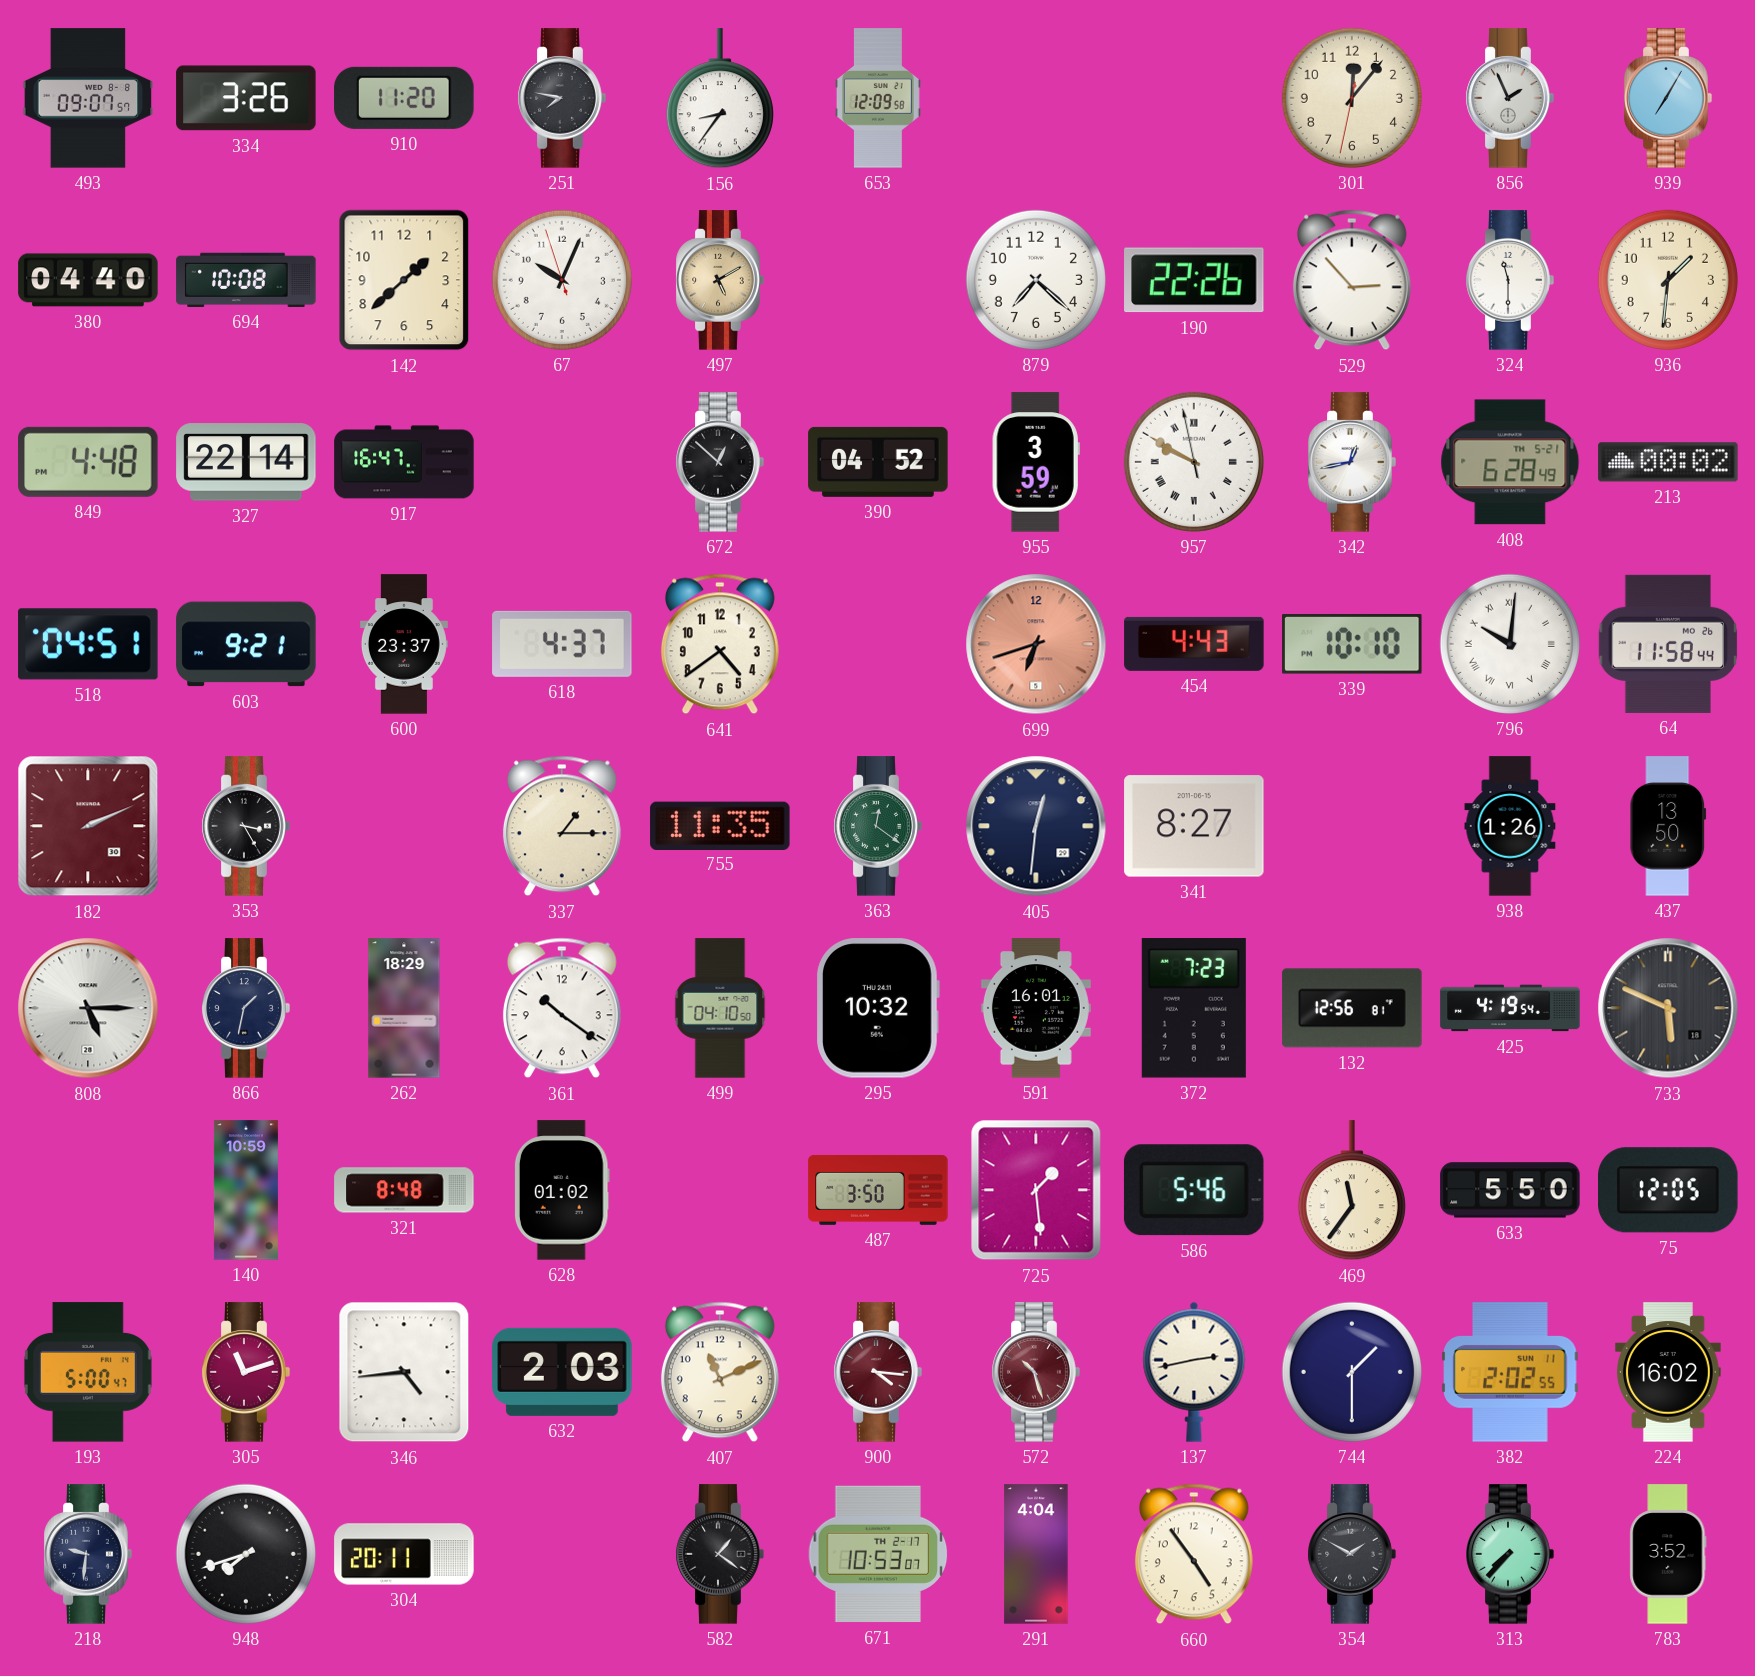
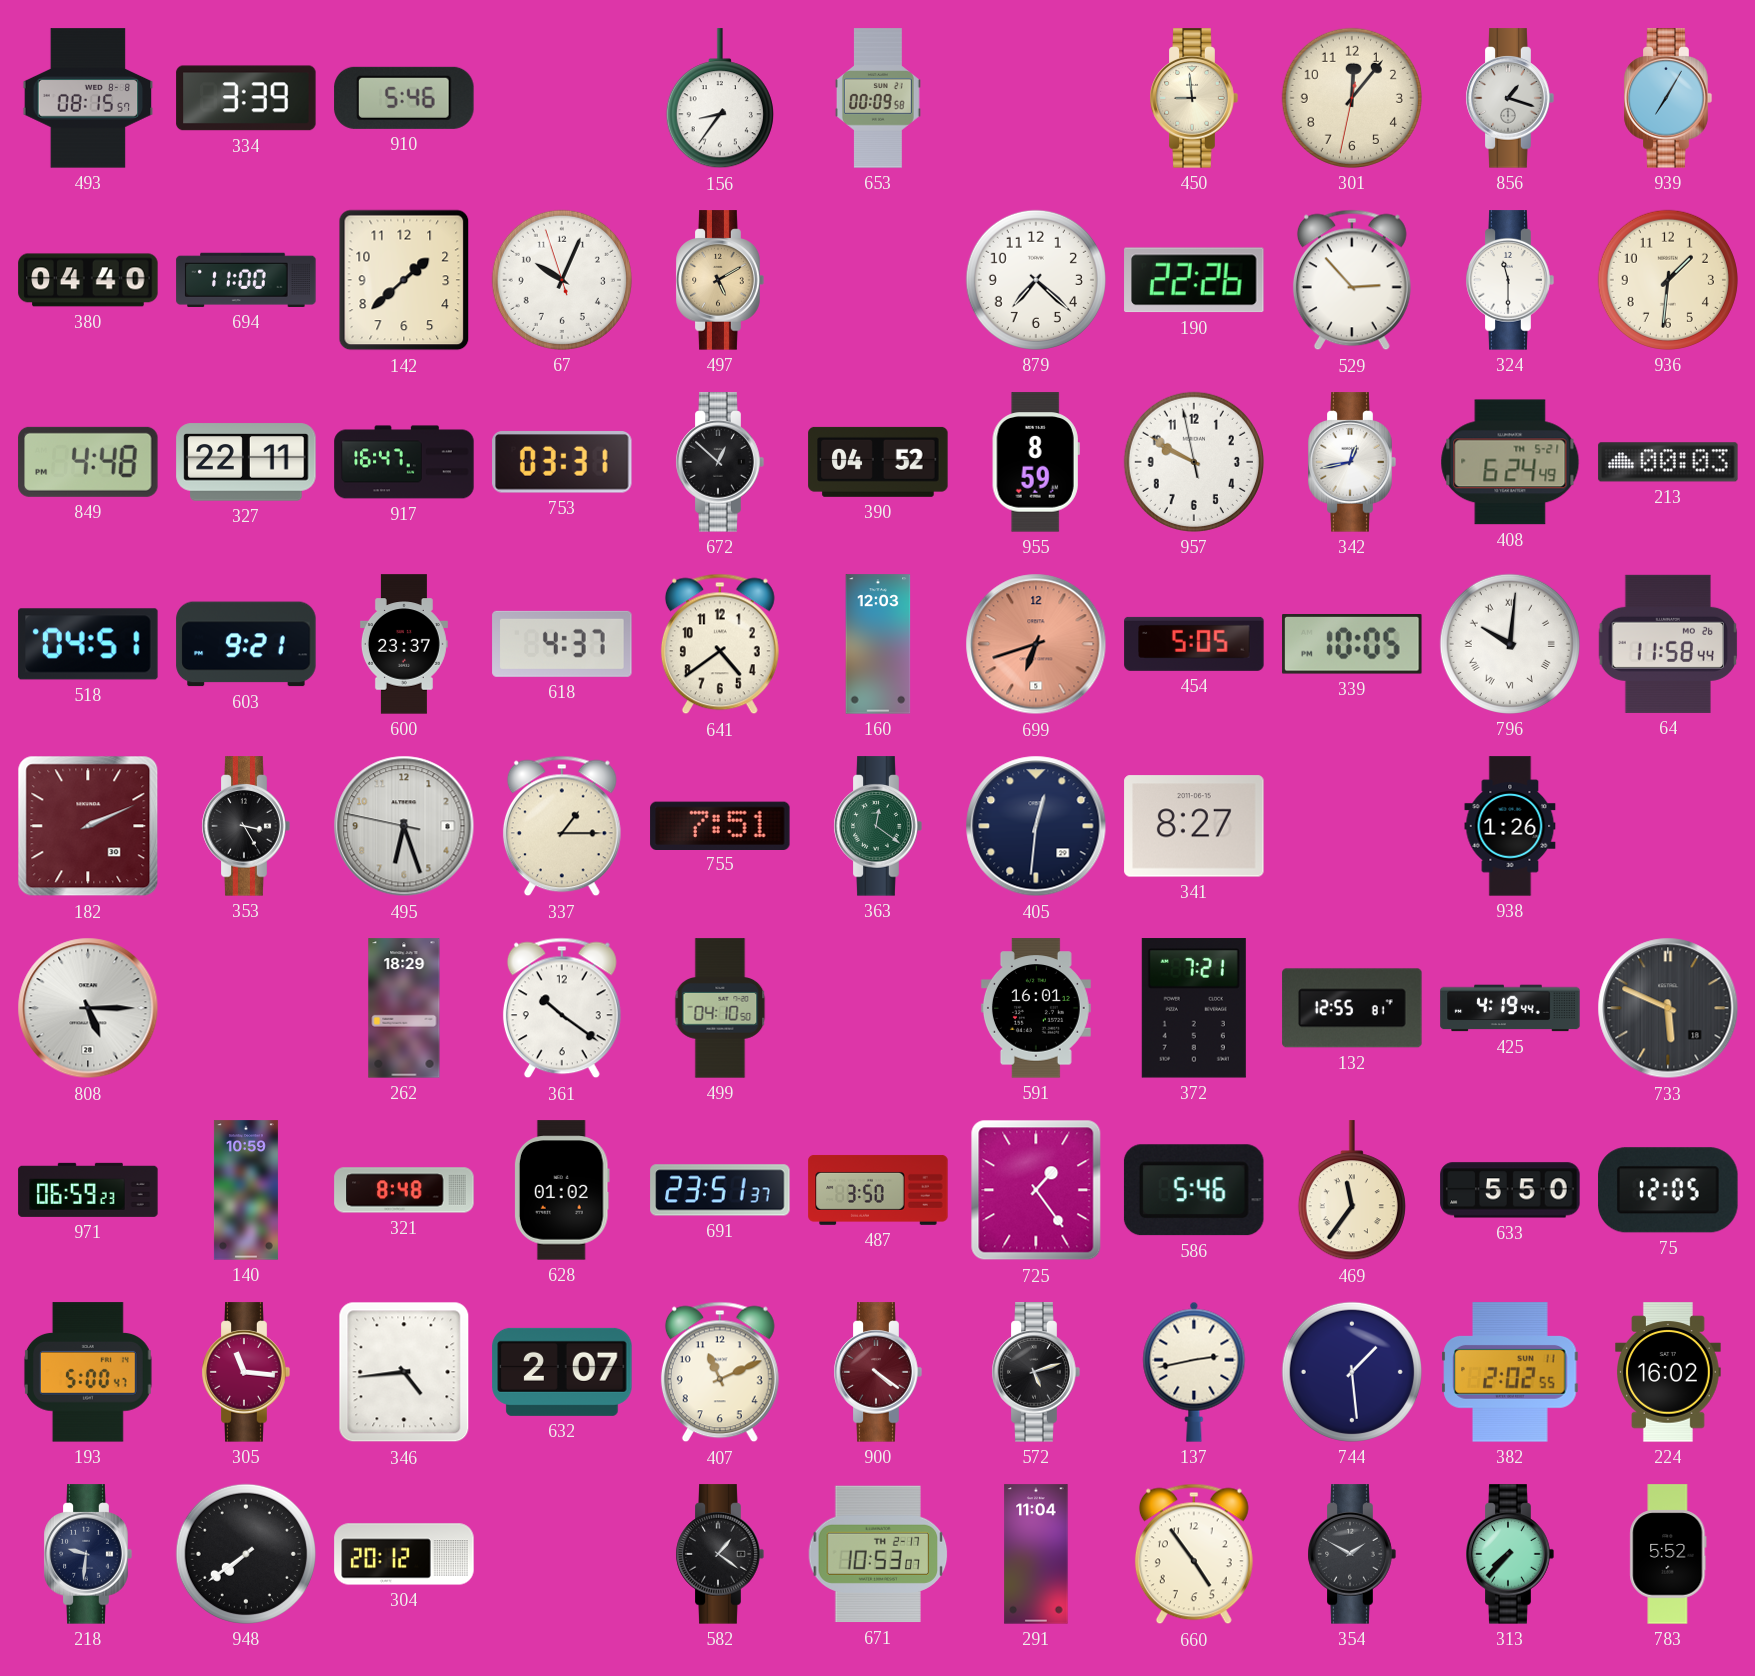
493: 09:07 -> 08:15
334: 3:26 -> 3:39
910: 11:20 -> 5:46
251: 7:47 -> none
653: 12:09 -> 00:09
450: none -> 8:59
856: 1:56 -> 1:18
694: 10:08 -> 11:00
327: 22:14 -> 22:11
753: none -> 03:31
955: 3:59 -> 8:59
957 numerals: Roman -> Arabic
408: 6:28 -> 6:24
213: 00:02 -> 00:03
160: none -> 12:03
454: 4:43 -> 5:05
339: 10:10 -> 10:05
495: none -> 6:26
755: 11:35 -> 7:51
437: 13:50 -> none
866: 1:32 -> none
295: 10:32 -> none
372: 7:23 -> 7:21
132: 12:56 -> 12:55
425: 4:19:54 -> 4:19:44
971: none -> 06:59
691: none -> 23:51
725: 1:29 -> 1:24
305: 11:12 -> 11:16
632: 2:03 -> 2:07
900: 4:16 -> 4:21
572: 10:27 -> 5:12
572 dial: burgundy -> black
744: 1:30 -> 1:29
948: 7:42 -> 7:39
304: 20:11 -> 20:12
291: 4:04 -> 11:04
783: 3:52 -> 5:52
